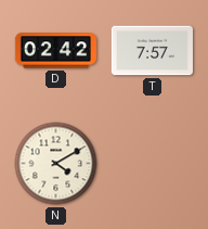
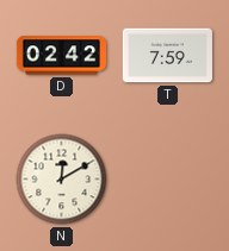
T: 7:57 -> 7:59
N: 4:10 -> 12:10
